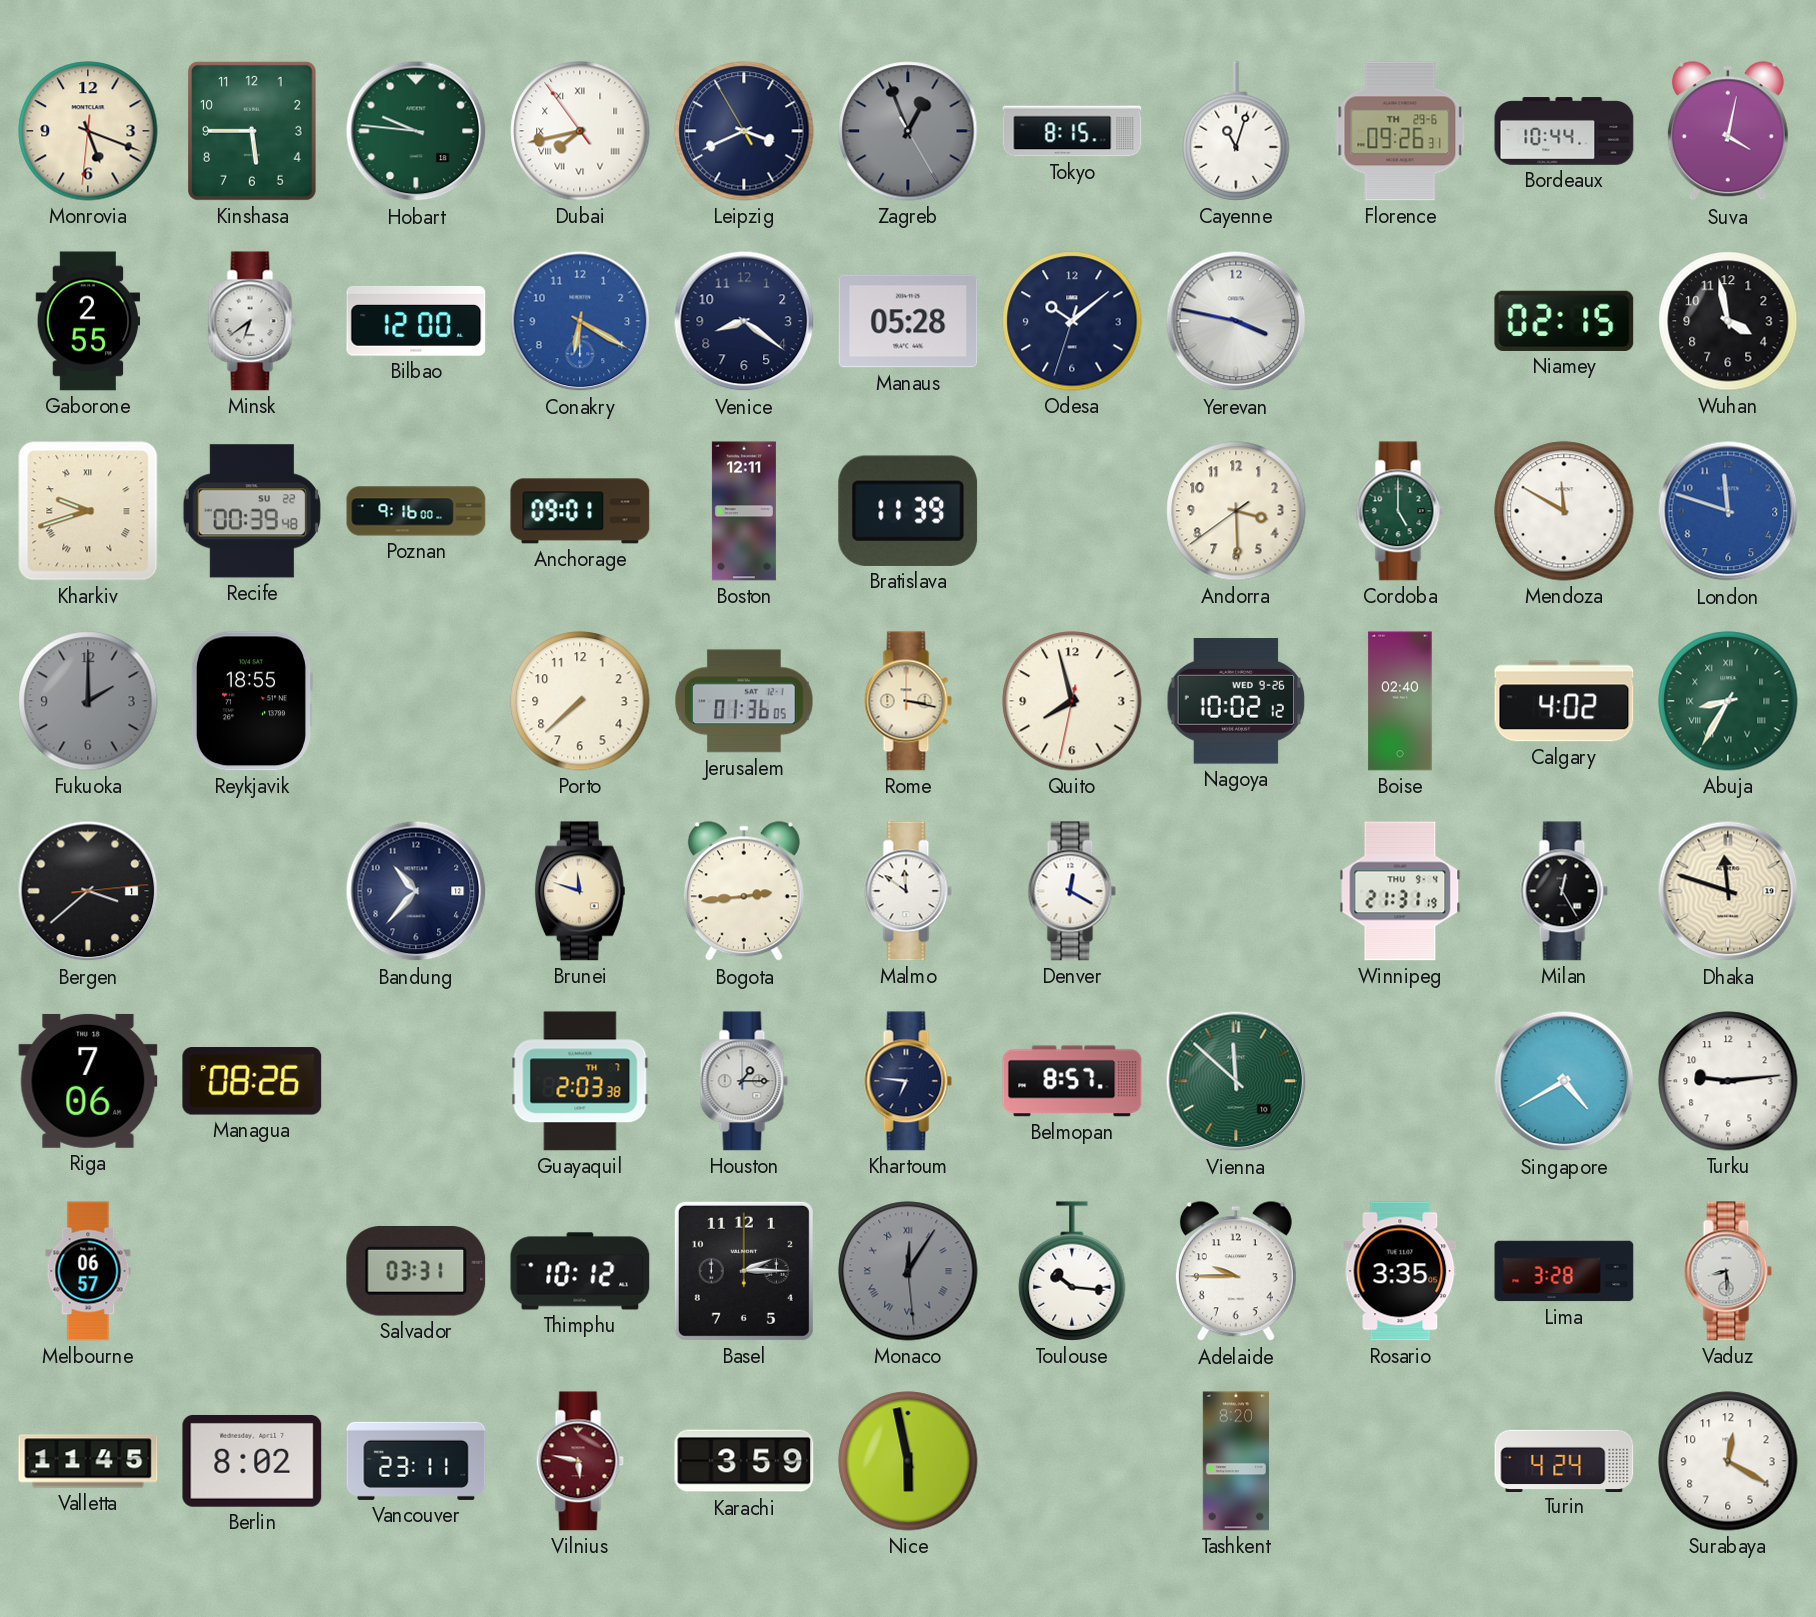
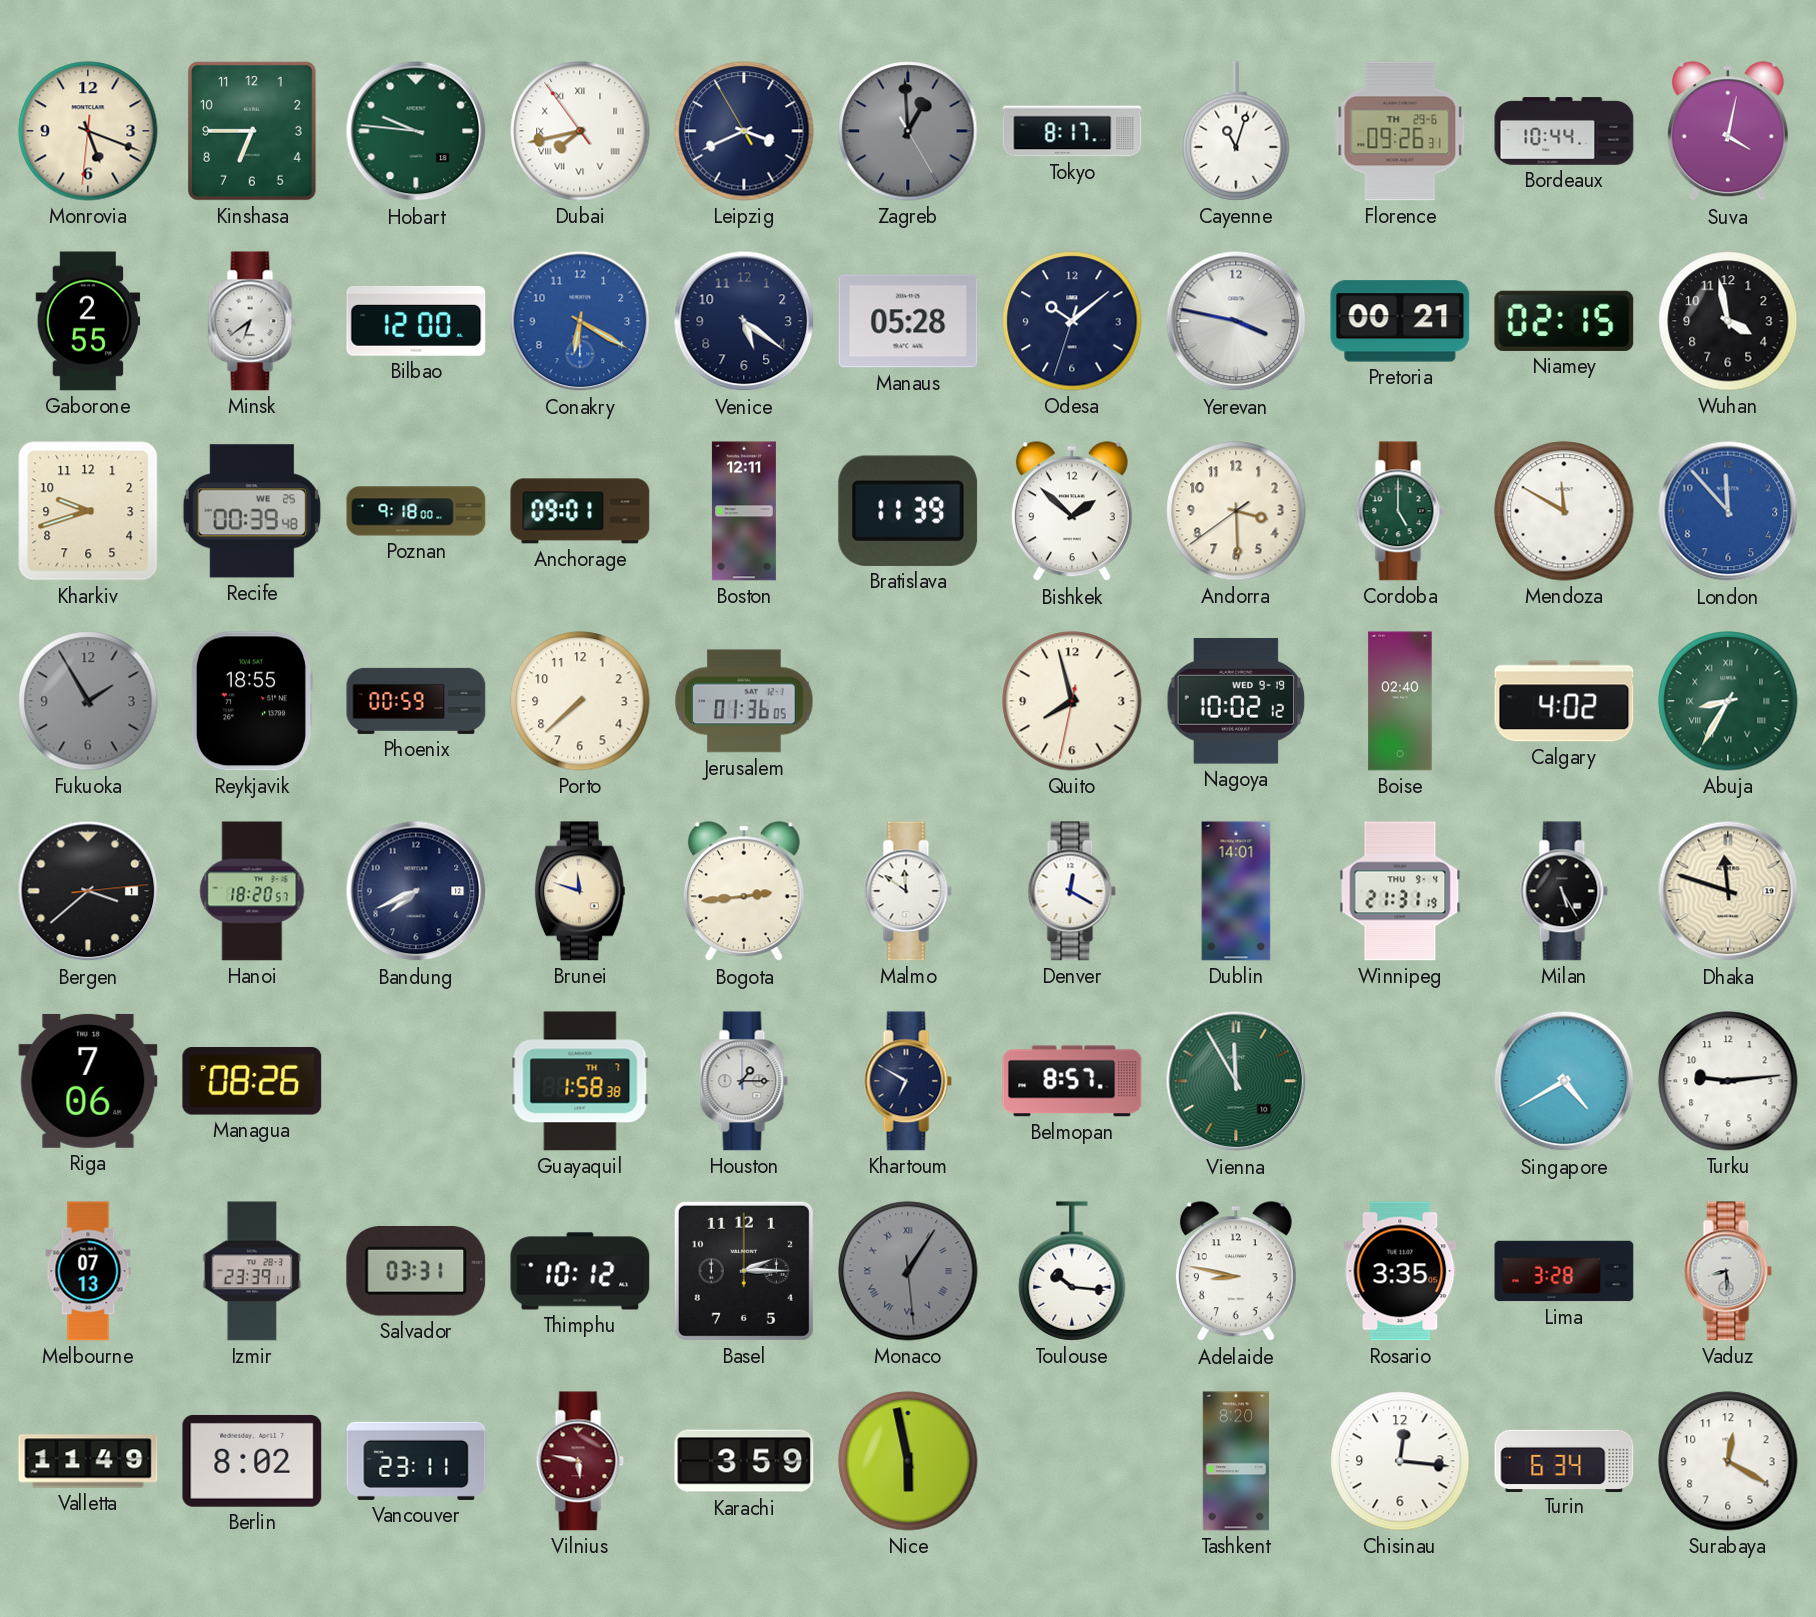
Kinshasa: 5:45 -> 6:45
Zagreb: 12:56 -> 12:59
Tokyo: 8:15 -> 8:17
Venice: 8:21 -> 5:21
Pretoria: none -> 00:21
Kharkiv numerals: Roman -> Arabic
Recife date: SU 22 -> WE 25
Poznan: 9:16 -> 9:18
Bishkek: none -> 1:52
London: 11:48 -> 11:53
Fukuoka: 2:00 -> 1:55
Phoenix: none -> 00:59
Rome: 3:17 -> none
Nagoya date: WED 9-26 -> WED 9-19
Hanoi: none -> 18:20
Bandung: 10:37 -> 7:41
Dublin: none -> 14:01
Milan: 12:25 -> 5:25
Guayaquil: 2:03 -> 1:58
Khartoum: 6:46 -> 6:50
Vienna: 11:52 -> 11:55
Melbourne: 06:57 -> 07:13
Izmir: none -> 23:39
Monaco: 12:05 -> 1:05
Adelaide: 9:45 -> 8:47
Valletta: 11:45 -> 11:49
Chisinau: none -> 12:16
Turin: 4:24 -> 6:34
